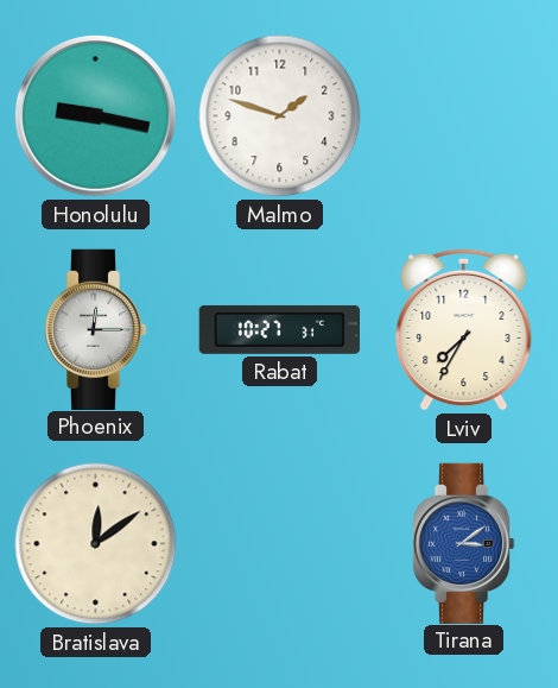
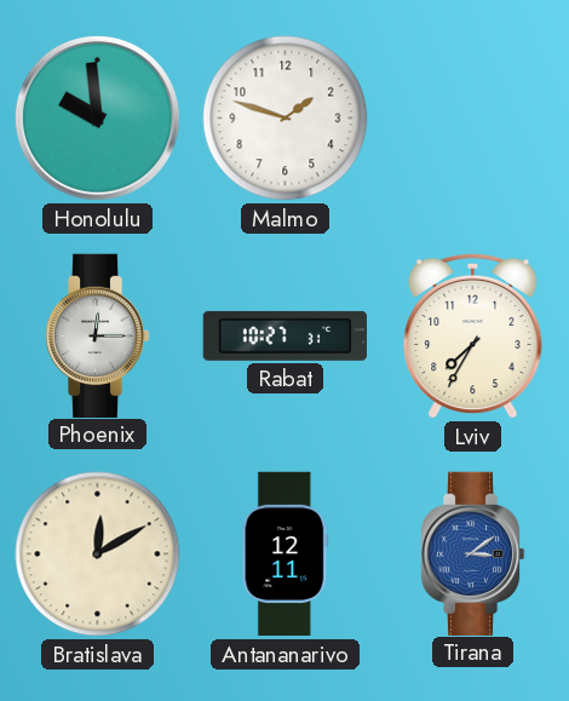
Honolulu: 9:17 -> 9:59
Bratislava: 12:09 -> 12:10
Antananarivo: none -> 12:11
